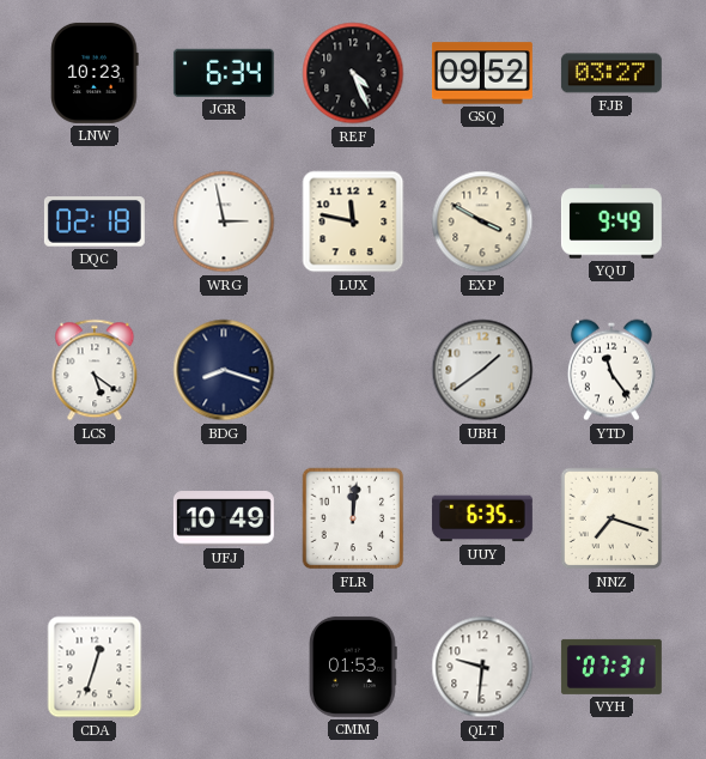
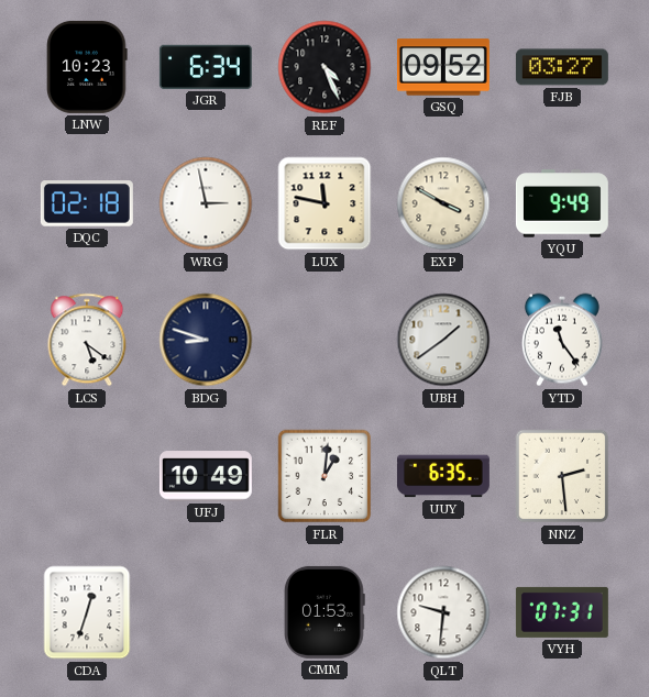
BDG: 8:18 -> 8:48
FLR: 12:01 -> 1:01
NNZ: 7:18 -> 2:29
